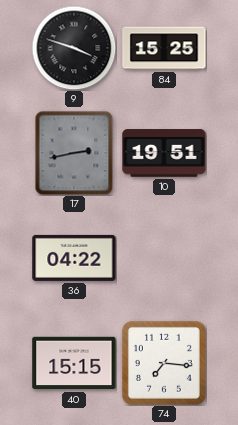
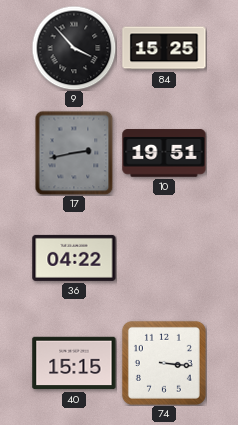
9: 3:48 -> 3:53
74: 7:16 -> 3:16
